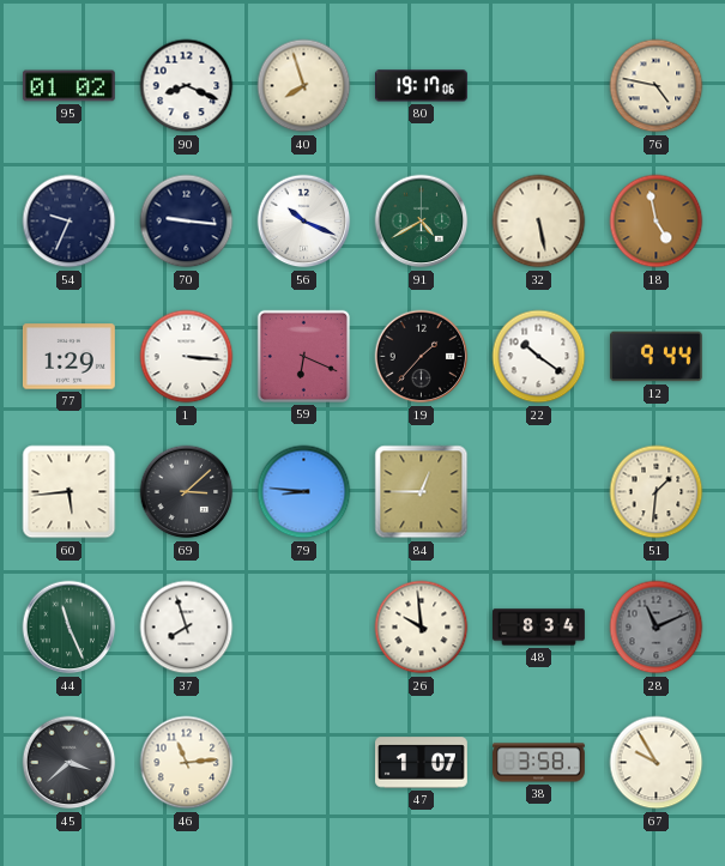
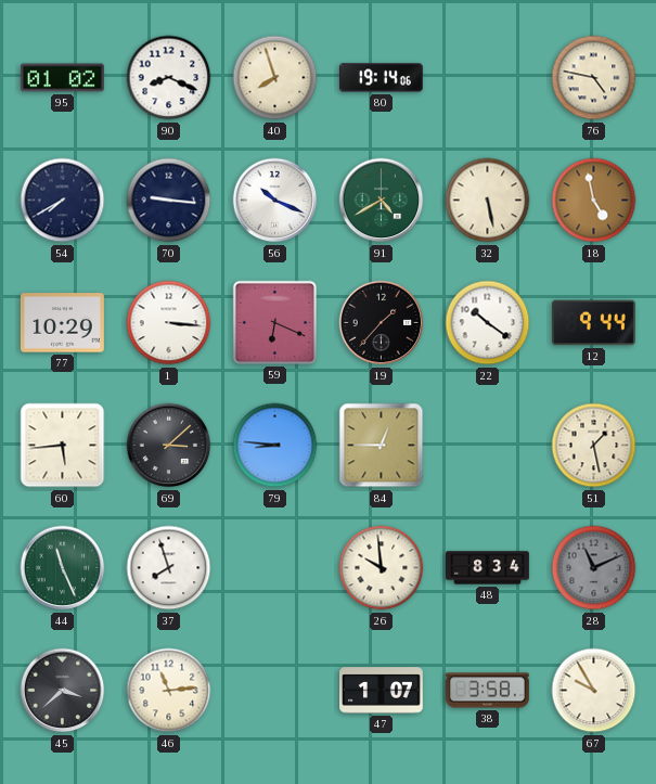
80: 19:17 -> 19:14
54: 9:34 -> 7:40
77: 1:29 -> 10:29
51: 1:31 -> 1:28
